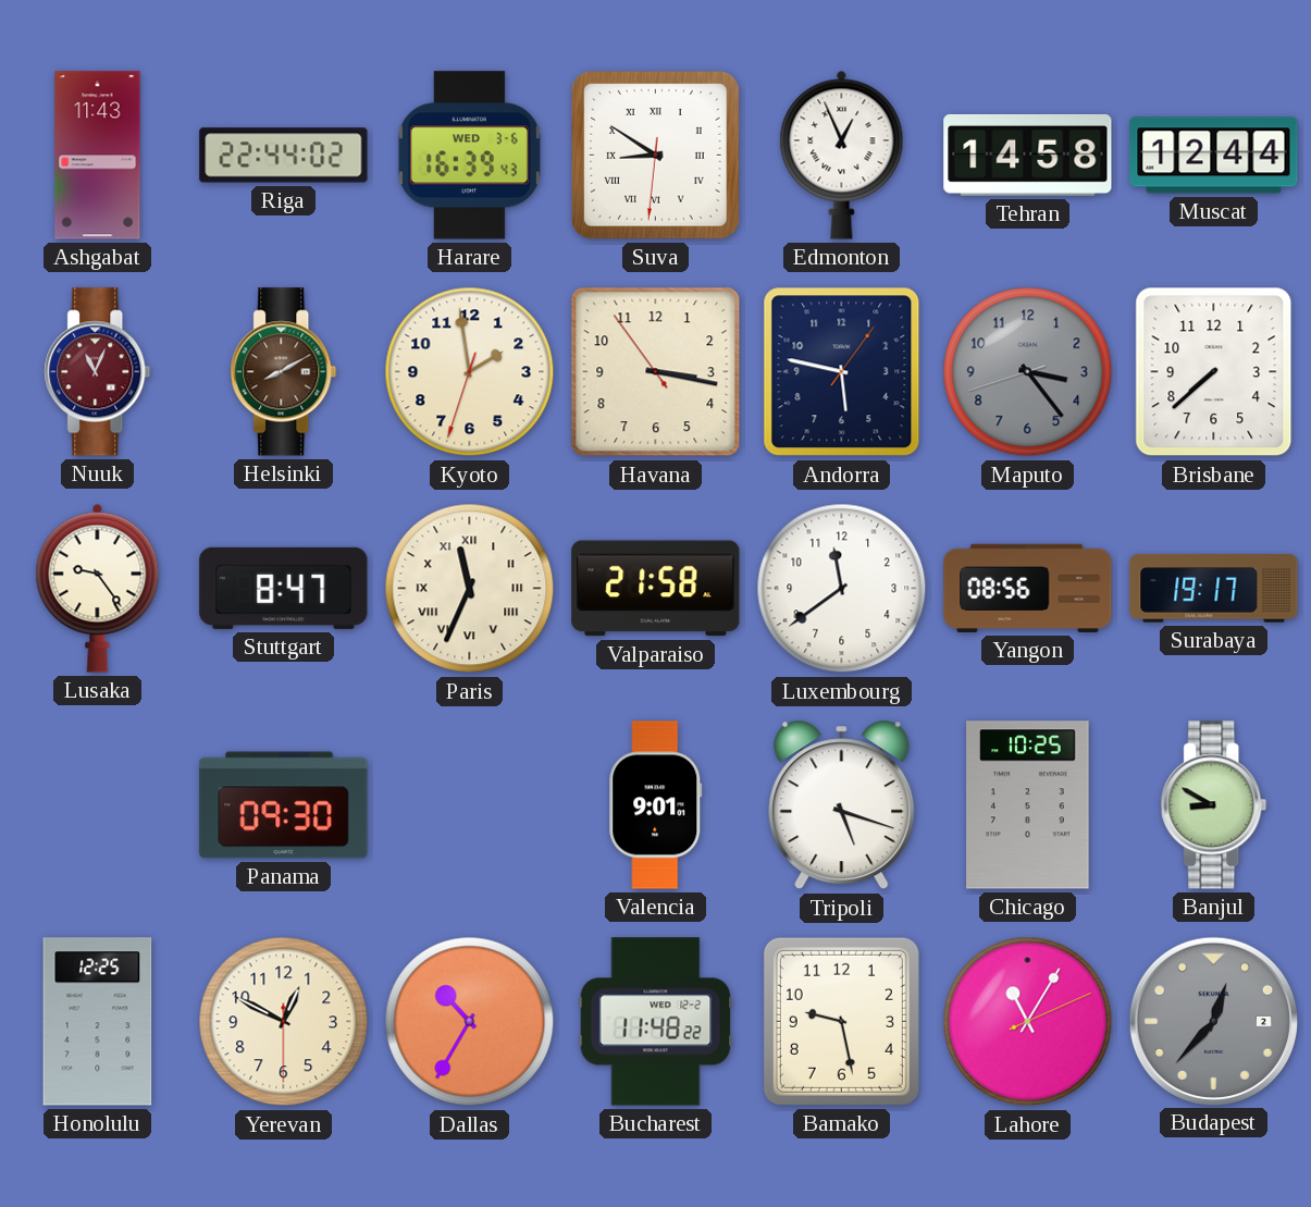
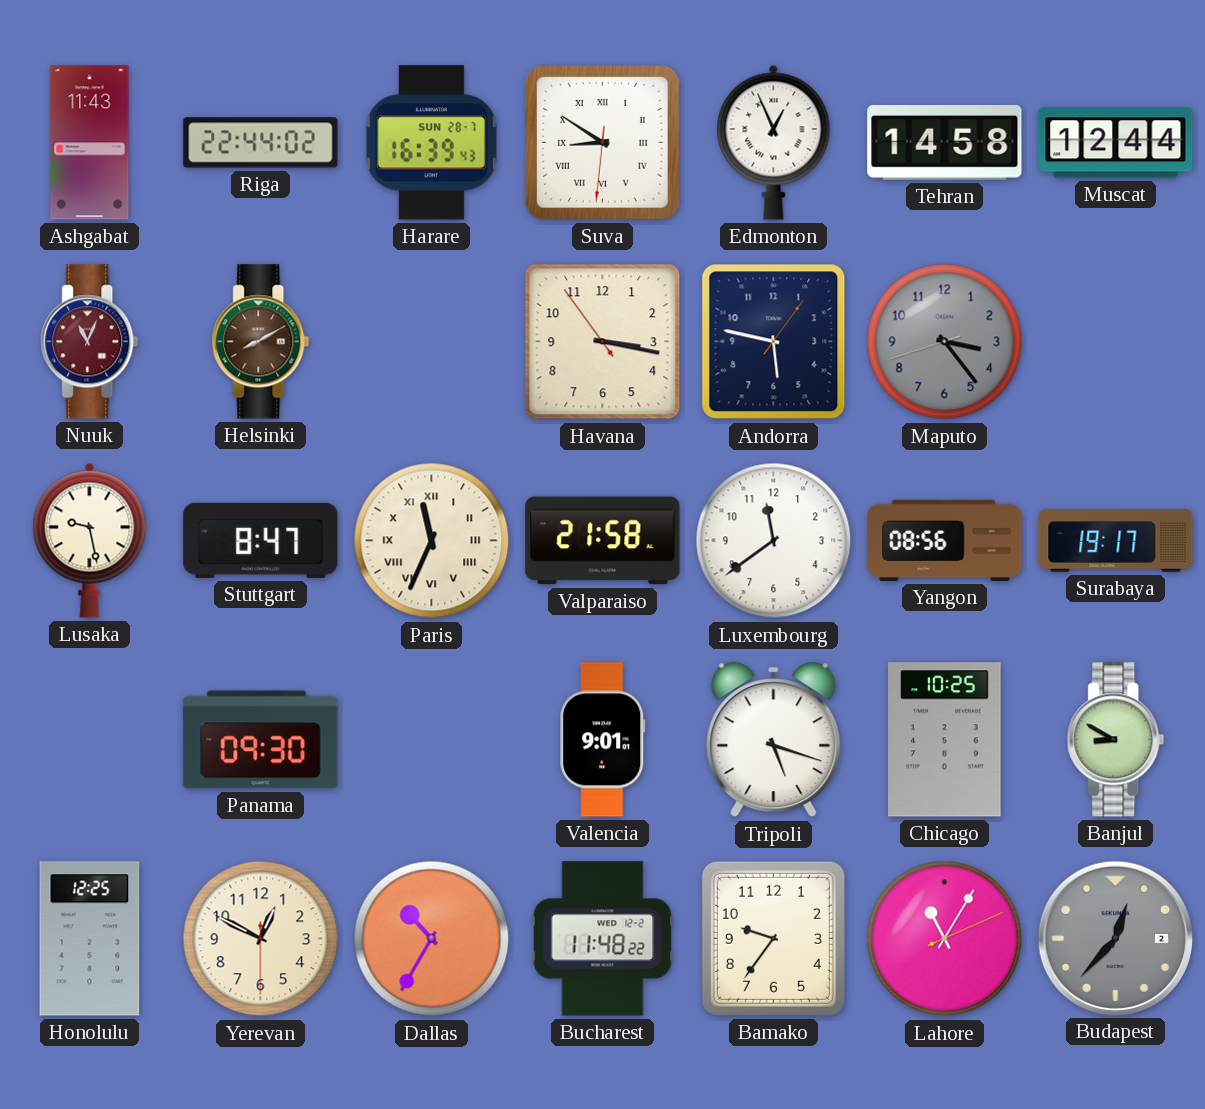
Harare date: WED 3-6 -> SUN 28-7
Kyoto: 1:58 -> none
Brisbane: 7:38 -> none
Lusaka: 9:24 -> 9:28
Bamako: 9:28 -> 9:36
